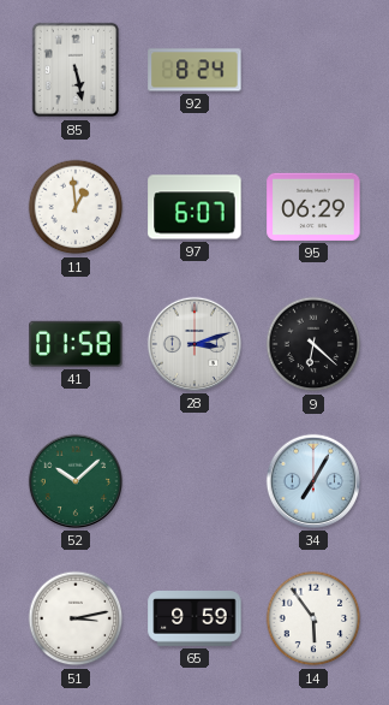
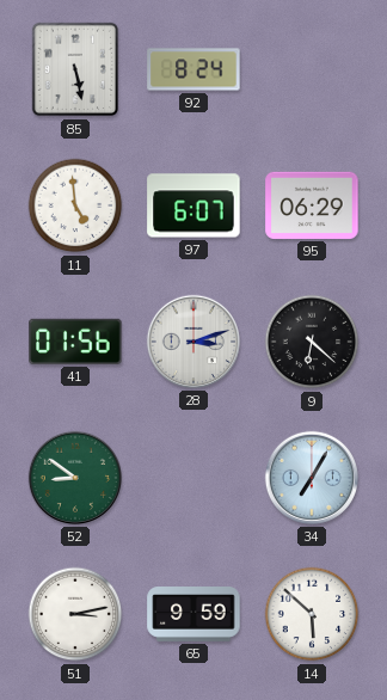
11: 12:59 -> 4:59
41: 01:58 -> 01:56
52: 10:08 -> 8:51
14: 5:54 -> 5:52
